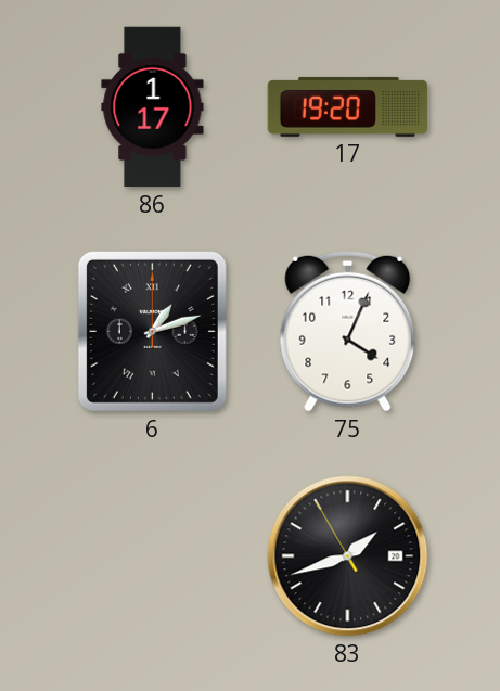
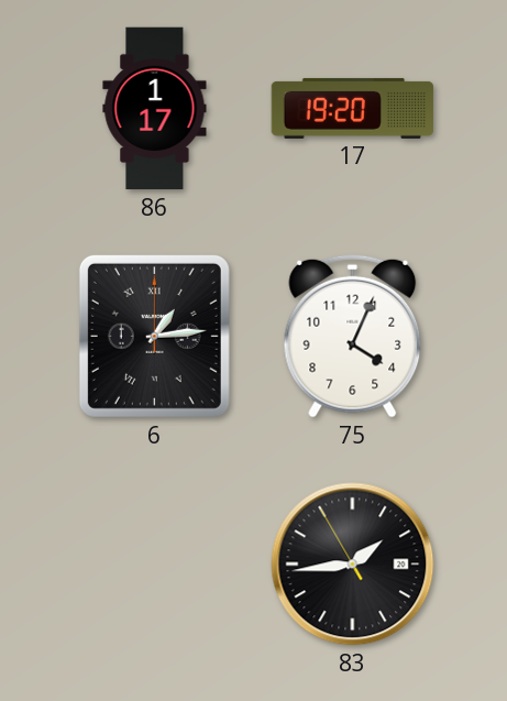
6: 1:12 -> 1:14
83: 1:41 -> 1:43
